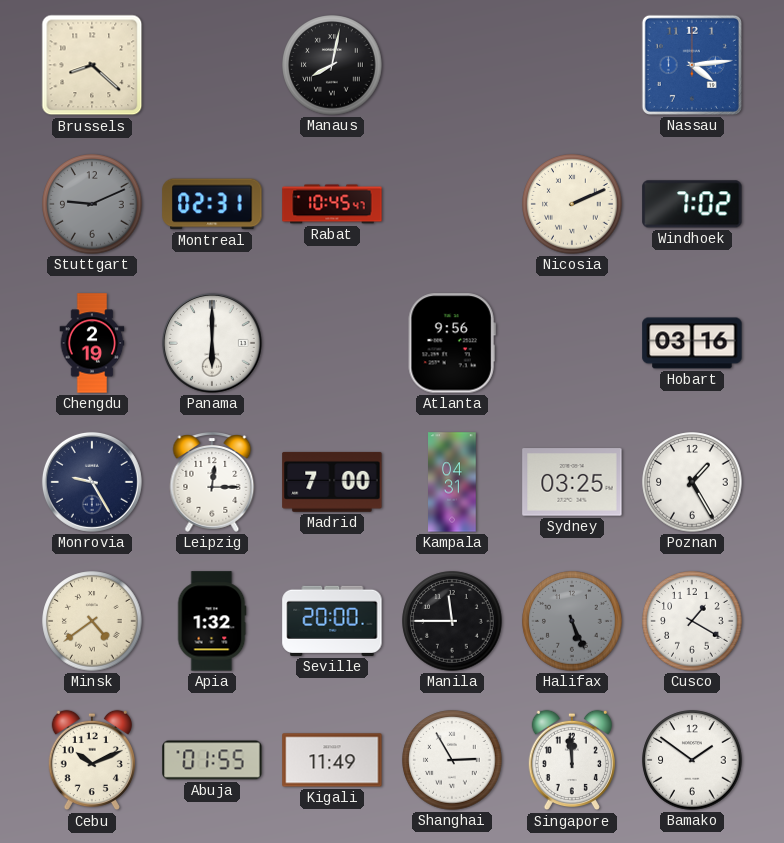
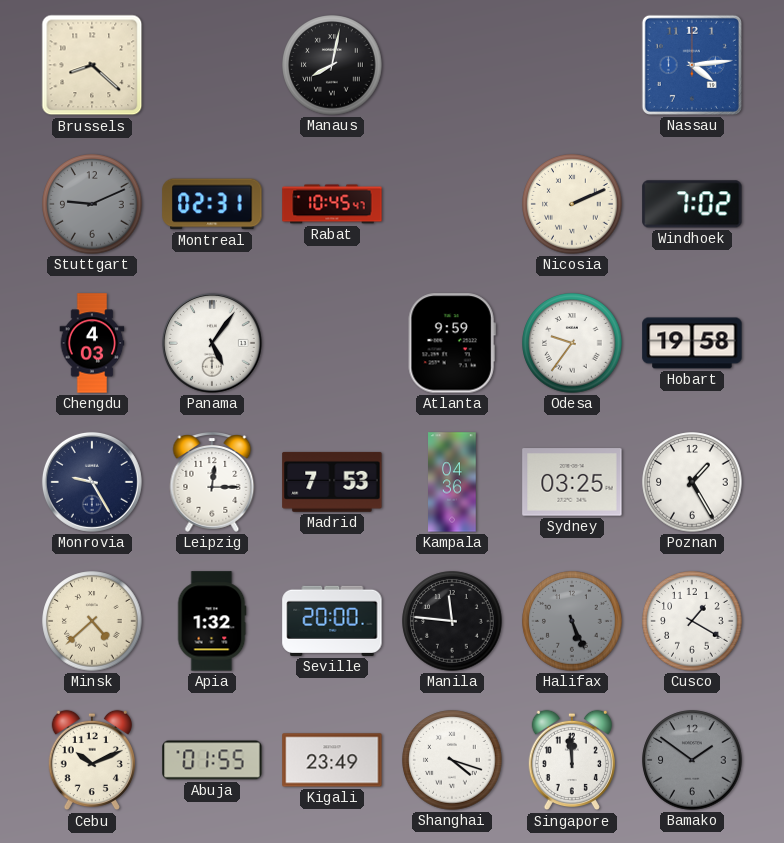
Chengdu: 2:19 -> 4:03
Panama: 6:00 -> 5:06
Atlanta: 9:56 -> 9:59
Odesa: none -> 9:36
Hobart: 03:16 -> 19:58
Madrid: 7:00 -> 7:53
Kampala: 04:31 -> 04:36
Minsk: 4:39 -> 4:38
Manila: 11:45 -> 11:46
Kigali: 11:49 -> 23:49
Shanghai: 2:55 -> 4:18
Bamako dial: white -> grey
